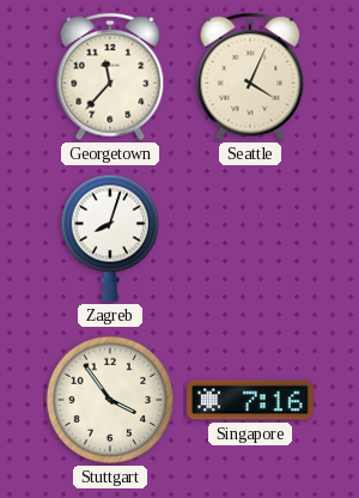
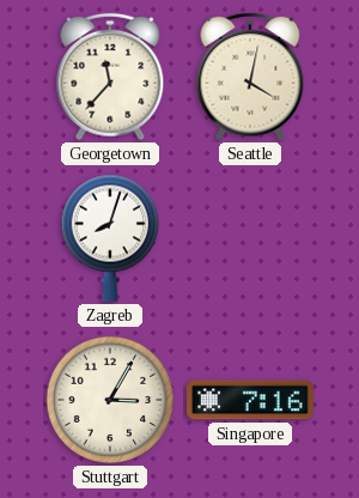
Seattle: 4:04 -> 4:02
Stuttgart: 3:54 -> 3:05
